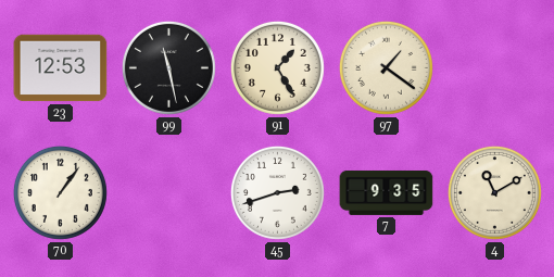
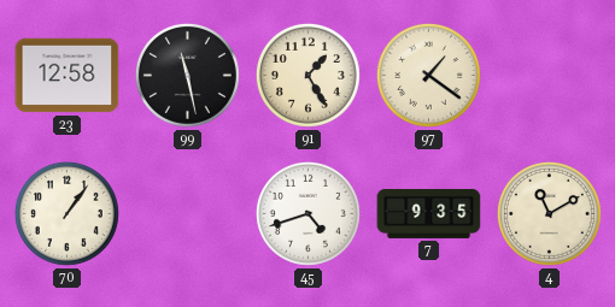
23: 12:53 -> 12:58
45: 2:42 -> 4:42
